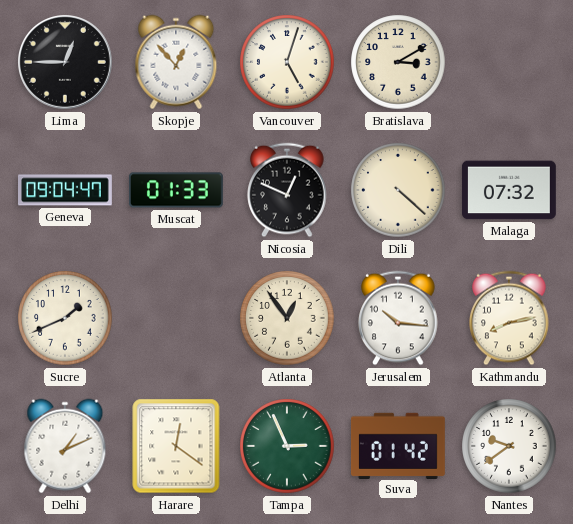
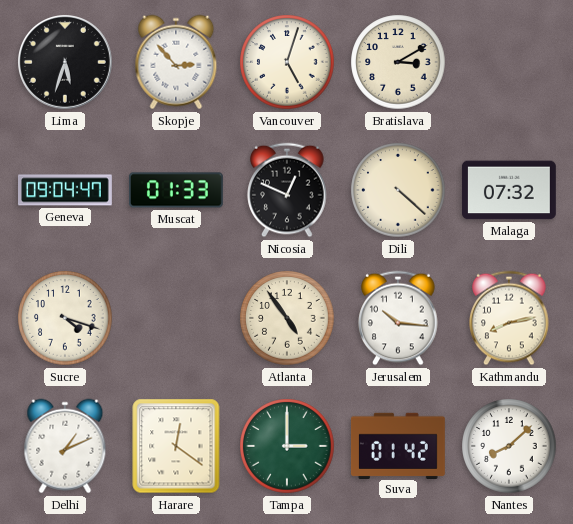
Lima: 12:45 -> 5:33
Skopje: 12:53 -> 2:53
Sucre: 1:41 -> 4:18
Atlanta: 12:54 -> 4:54
Tampa: 2:56 -> 3:00
Nantes: 9:39 -> 8:08
